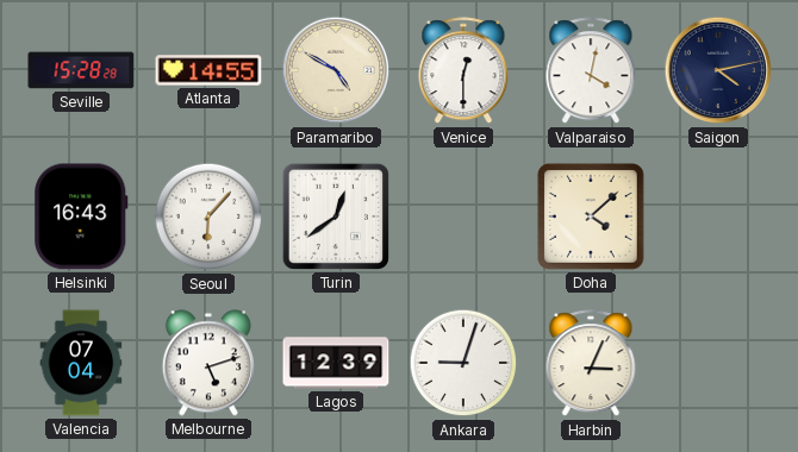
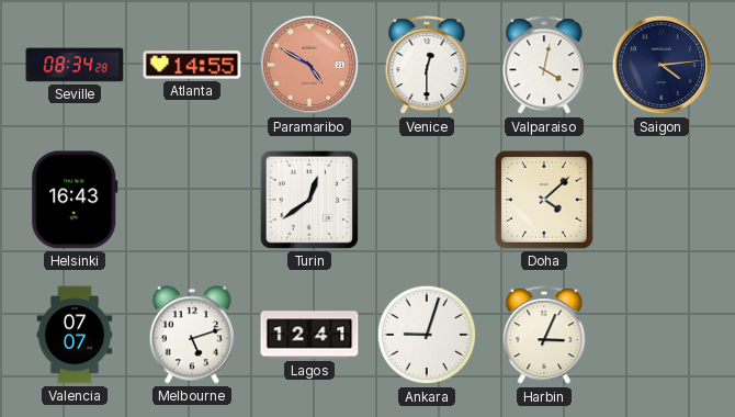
Seville: 15:28 -> 08:34
Paramaribo dial: cream -> salmon
Saigon: 4:13 -> 4:14
Seoul: 6:07 -> none
Valencia: 07:04 -> 07:07
Lagos: 12:39 -> 12:41
